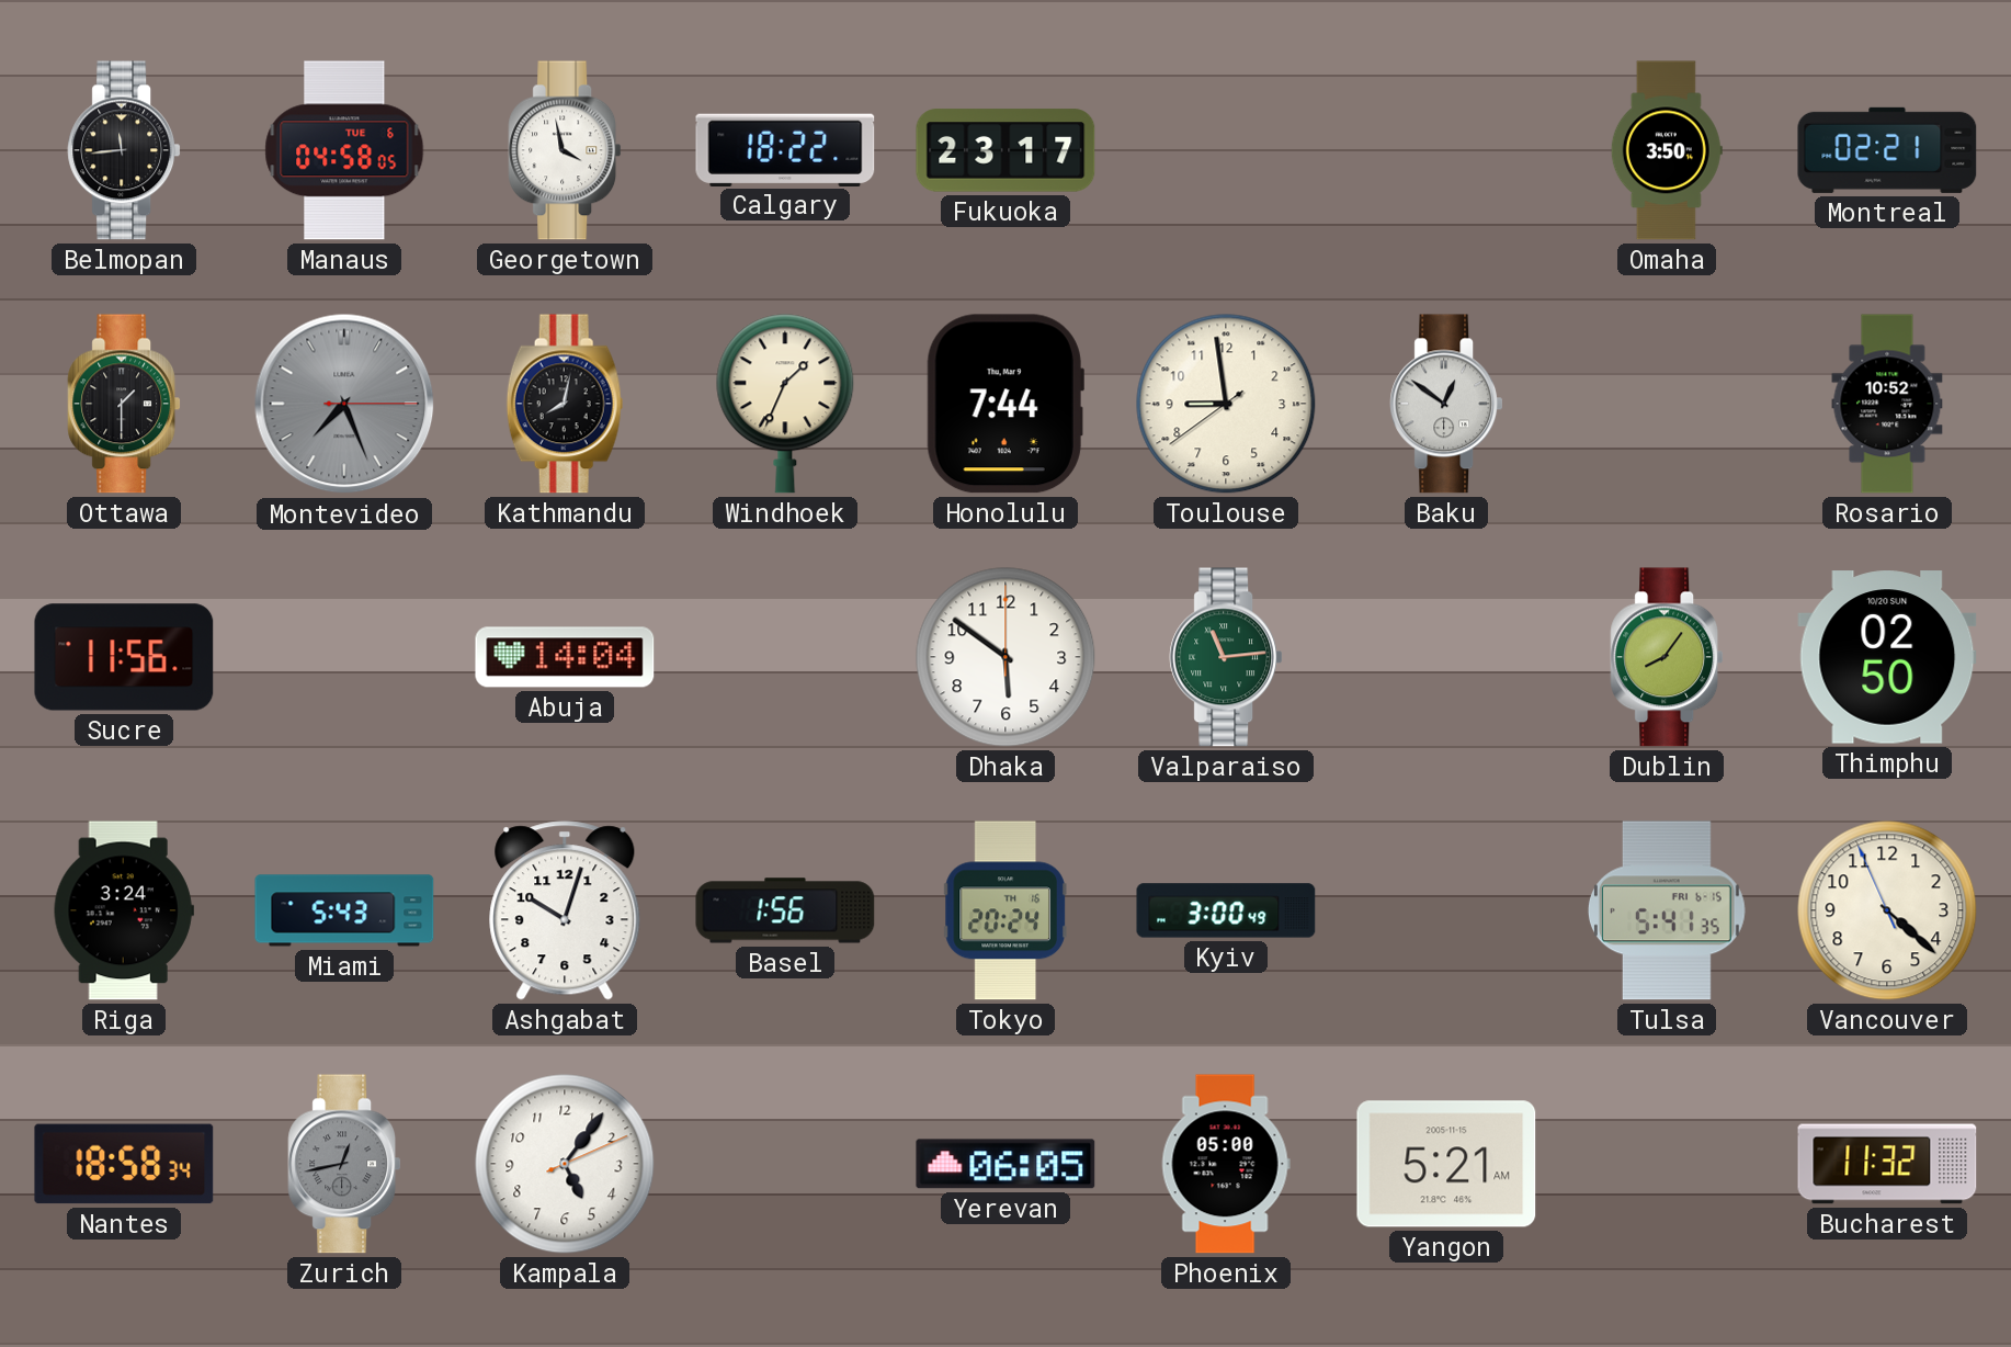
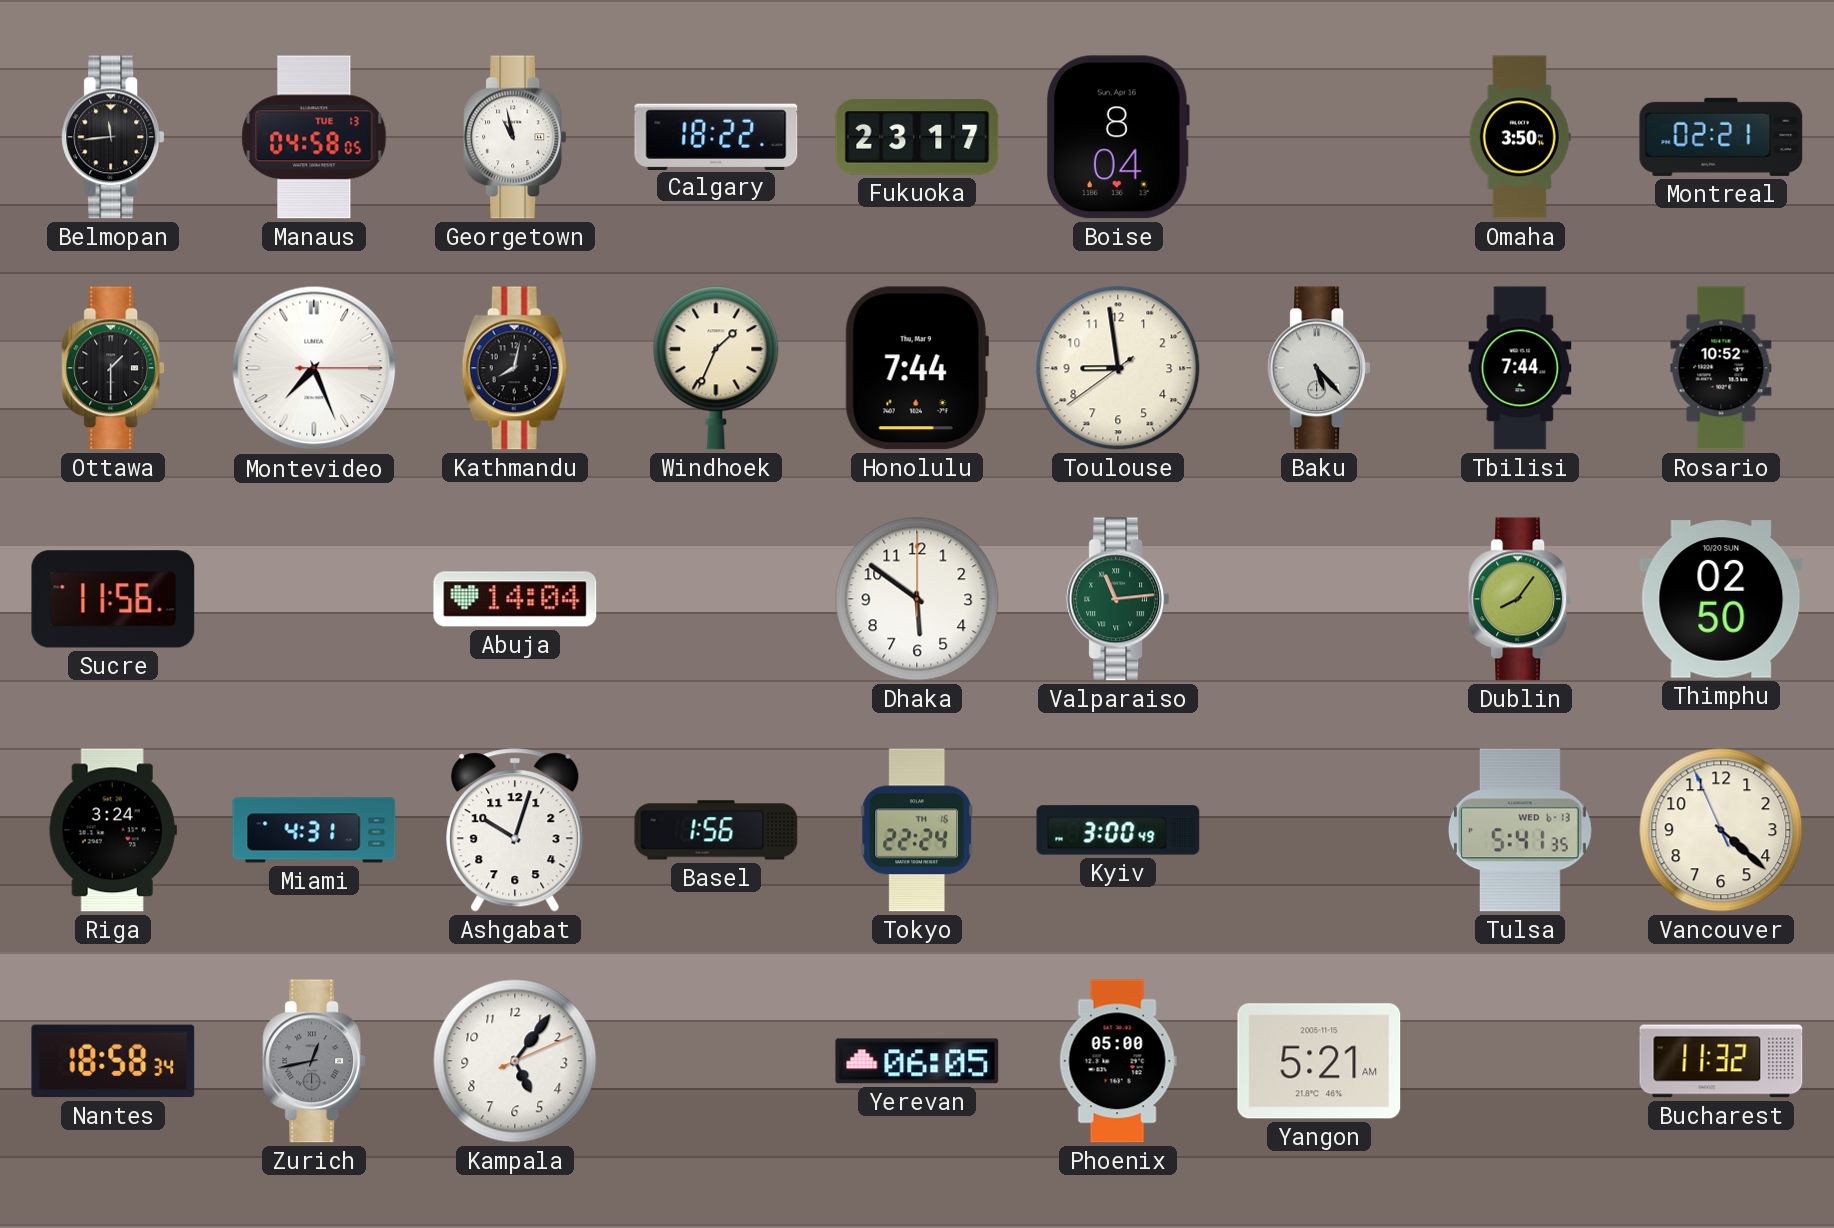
Manaus date: TUE 6 -> TUE 13
Georgetown: 3:58 -> 10:58
Boise: none -> 8:04
Montevideo dial: grey -> white
Baku: 12:51 -> 5:23
Tbilisi: none -> 7:44
Miami: 5:43 -> 4:31
Tokyo: 20:24 -> 22:24
Tulsa date: FRI 6-15 -> WED 6-13
